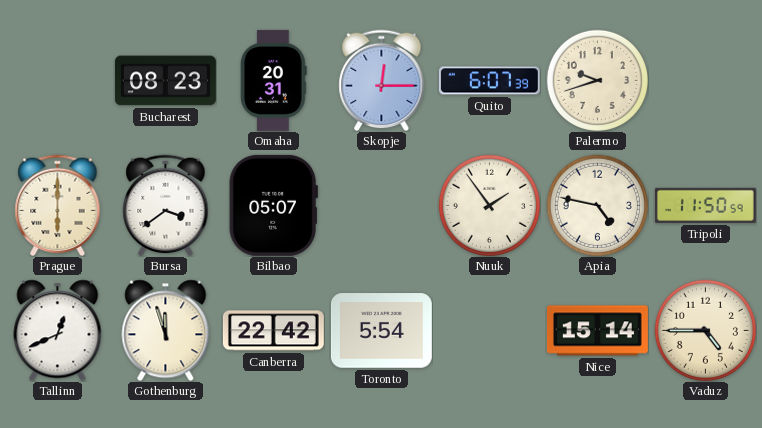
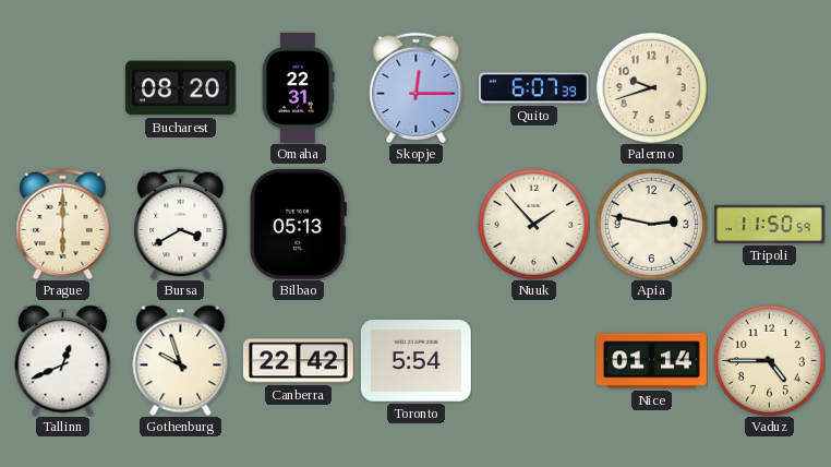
Bucharest: 08:23 -> 08:20
Omaha: 20:31 -> 22:31
Bursa: 3:39 -> 3:40
Bilbao: 05:07 -> 05:13
Nuuk: 1:54 -> 1:53
Apia: 4:47 -> 2:47
Gothenburg: 11:57 -> 9:57
Nice: 15:14 -> 01:14
